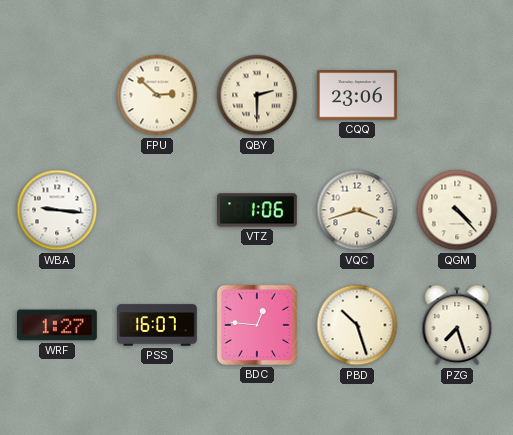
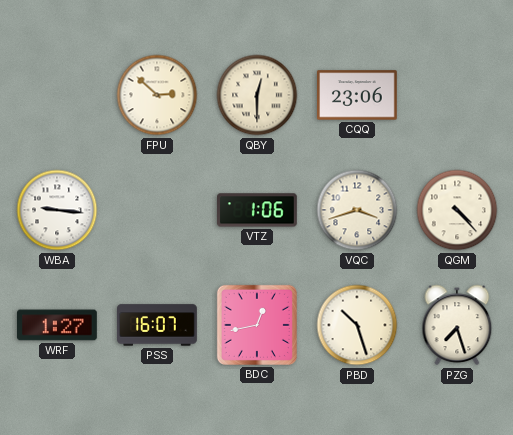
QBY: 2:30 -> 12:30
BDC: 12:46 -> 12:43
